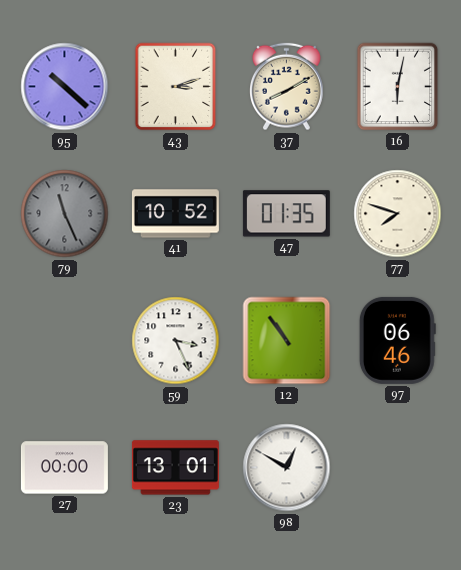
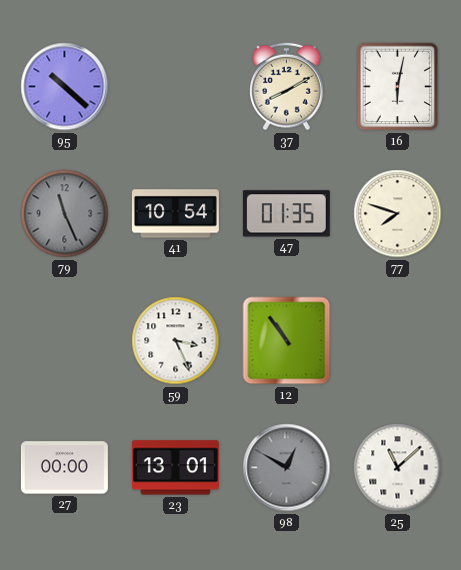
43: 3:12 -> none
41: 10:52 -> 10:54
97: 06:46 -> none
98 dial: white -> grey
25: none -> 11:08
